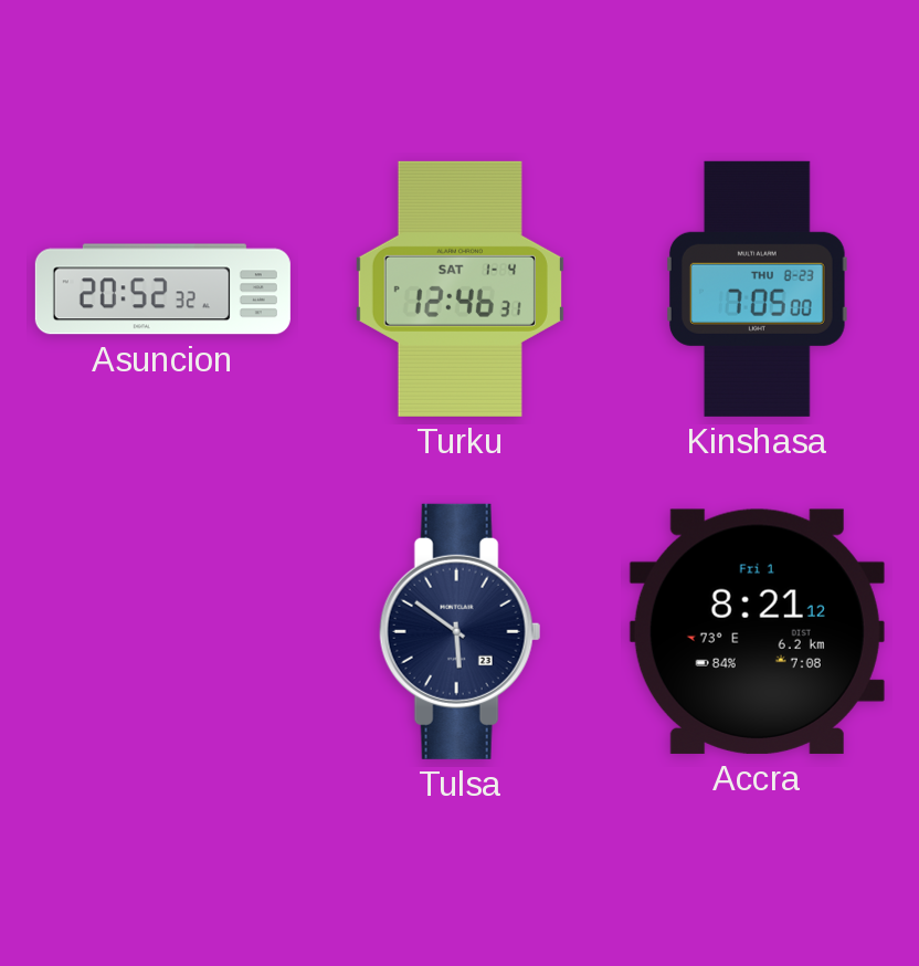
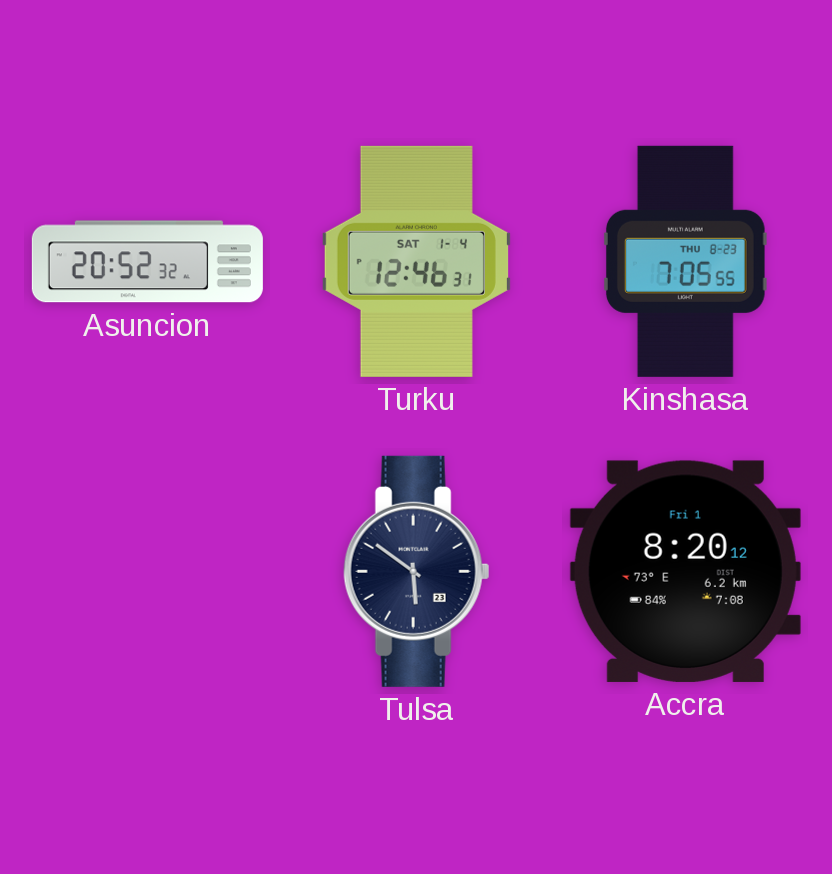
Kinshasa: 7:05:00 -> 7:05:55
Accra: 8:21 -> 8:20
